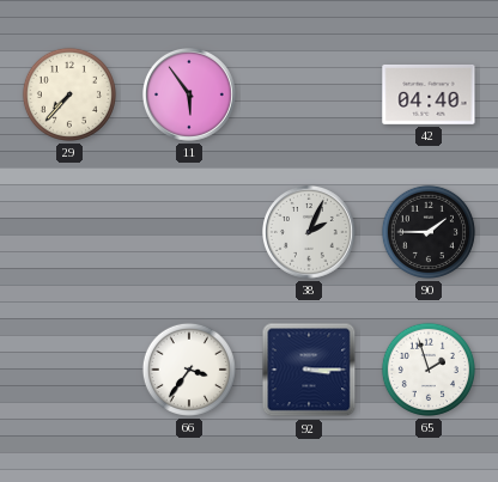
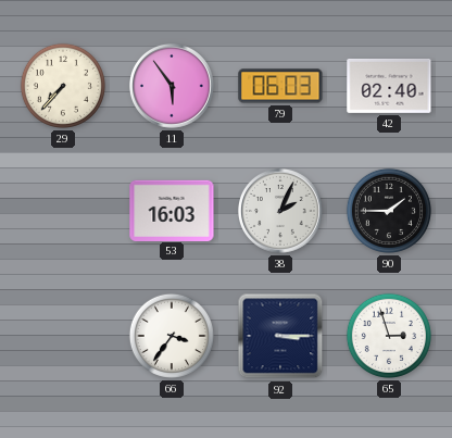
79: none -> 06:03
42: 04:40 -> 02:40
53: none -> 16:03
65: 1:57 -> 2:57
